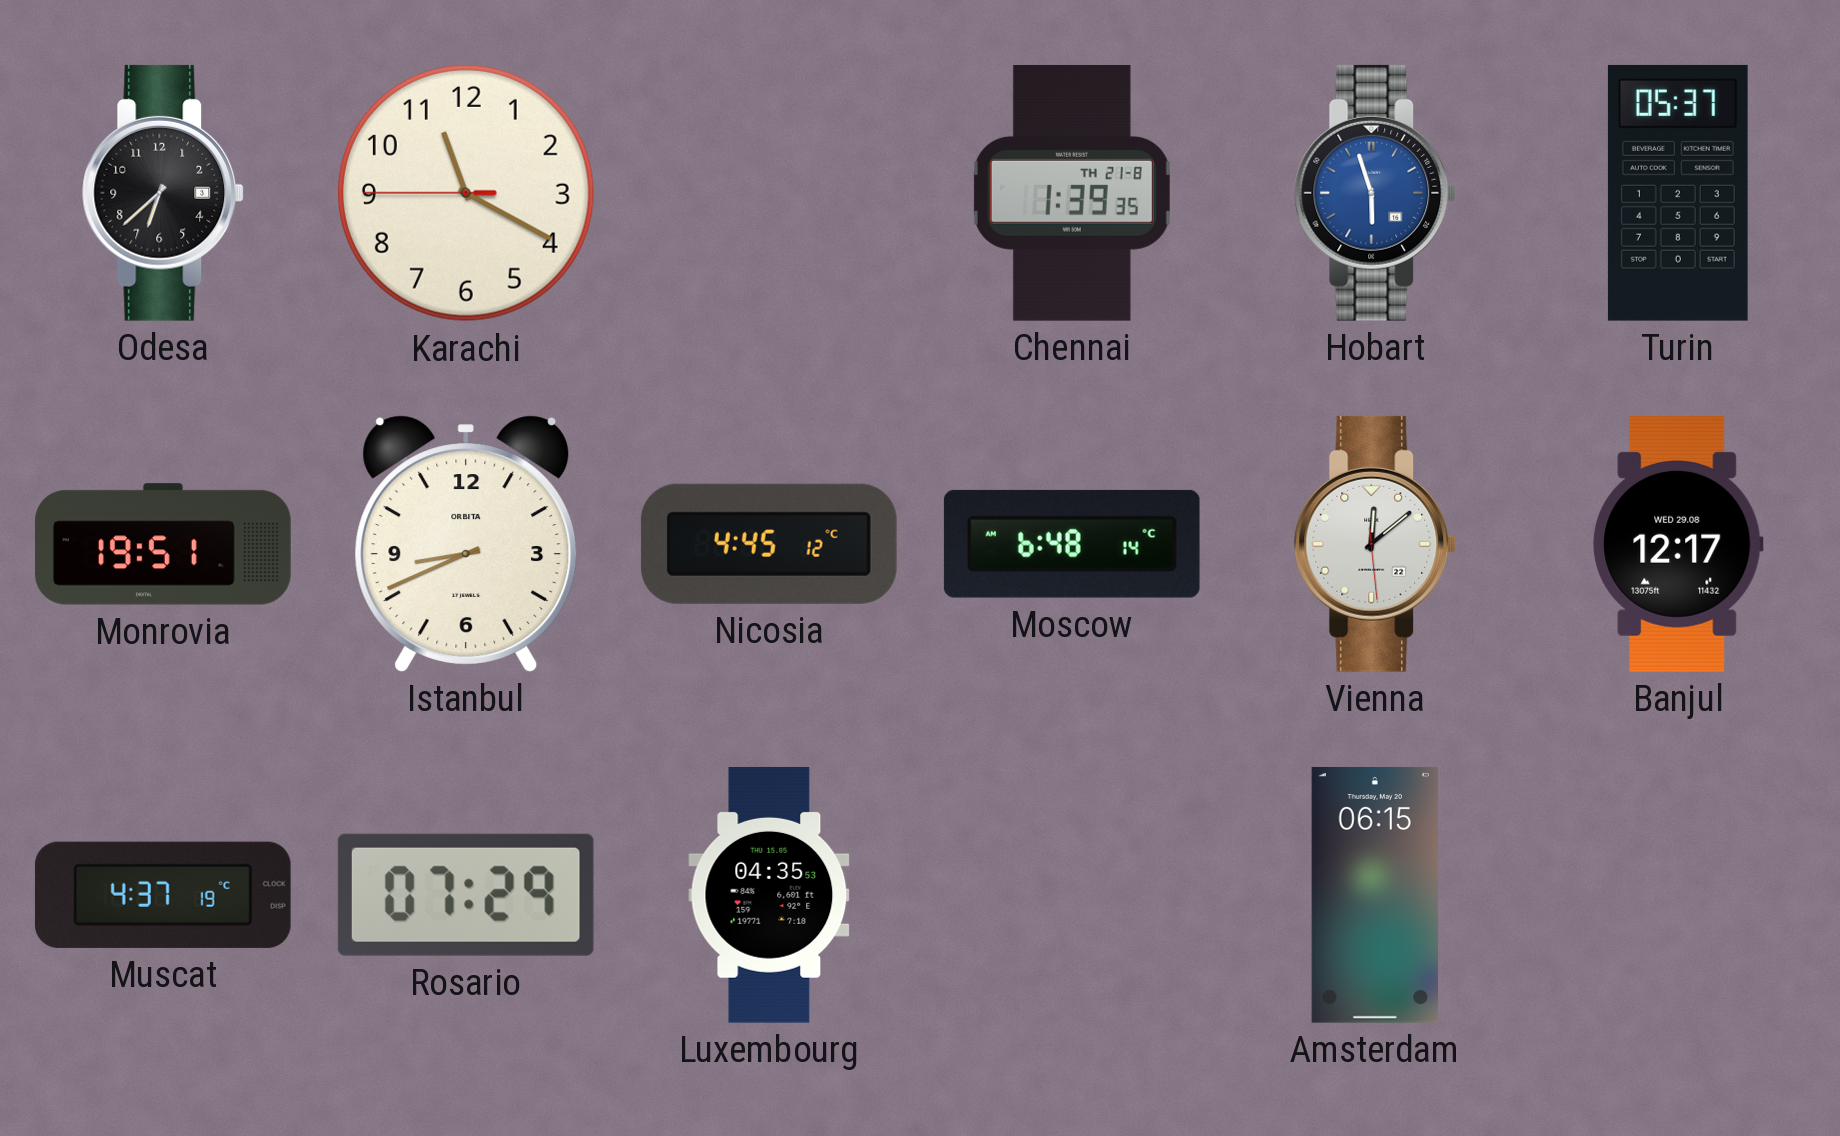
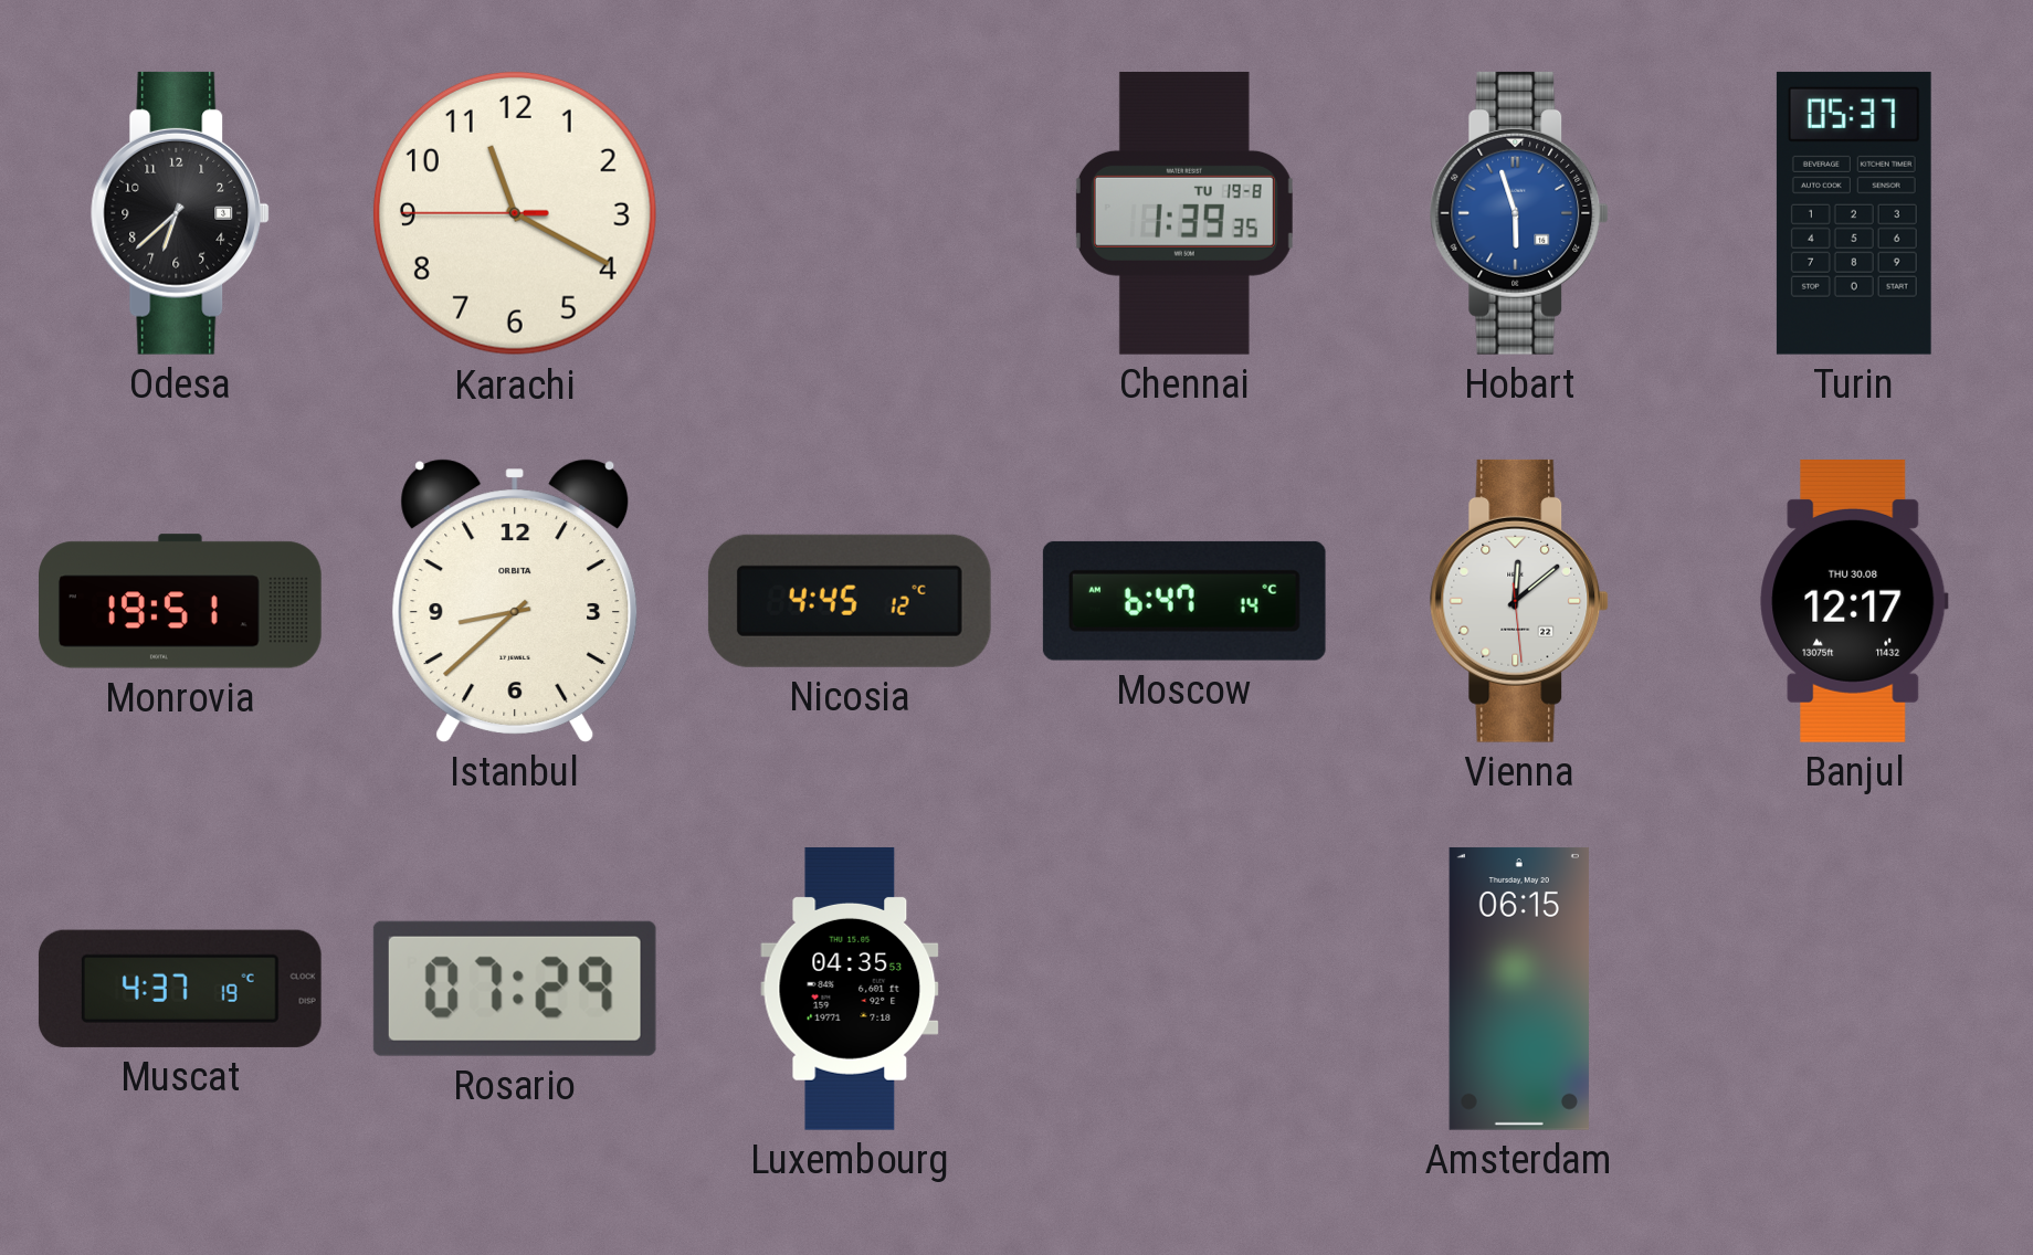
Chennai date: TH 21-8 -> TU 19-8
Istanbul: 8:41 -> 8:38
Moscow: 6:48 -> 6:47
Banjul date: WED 29.08 -> THU 30.08
